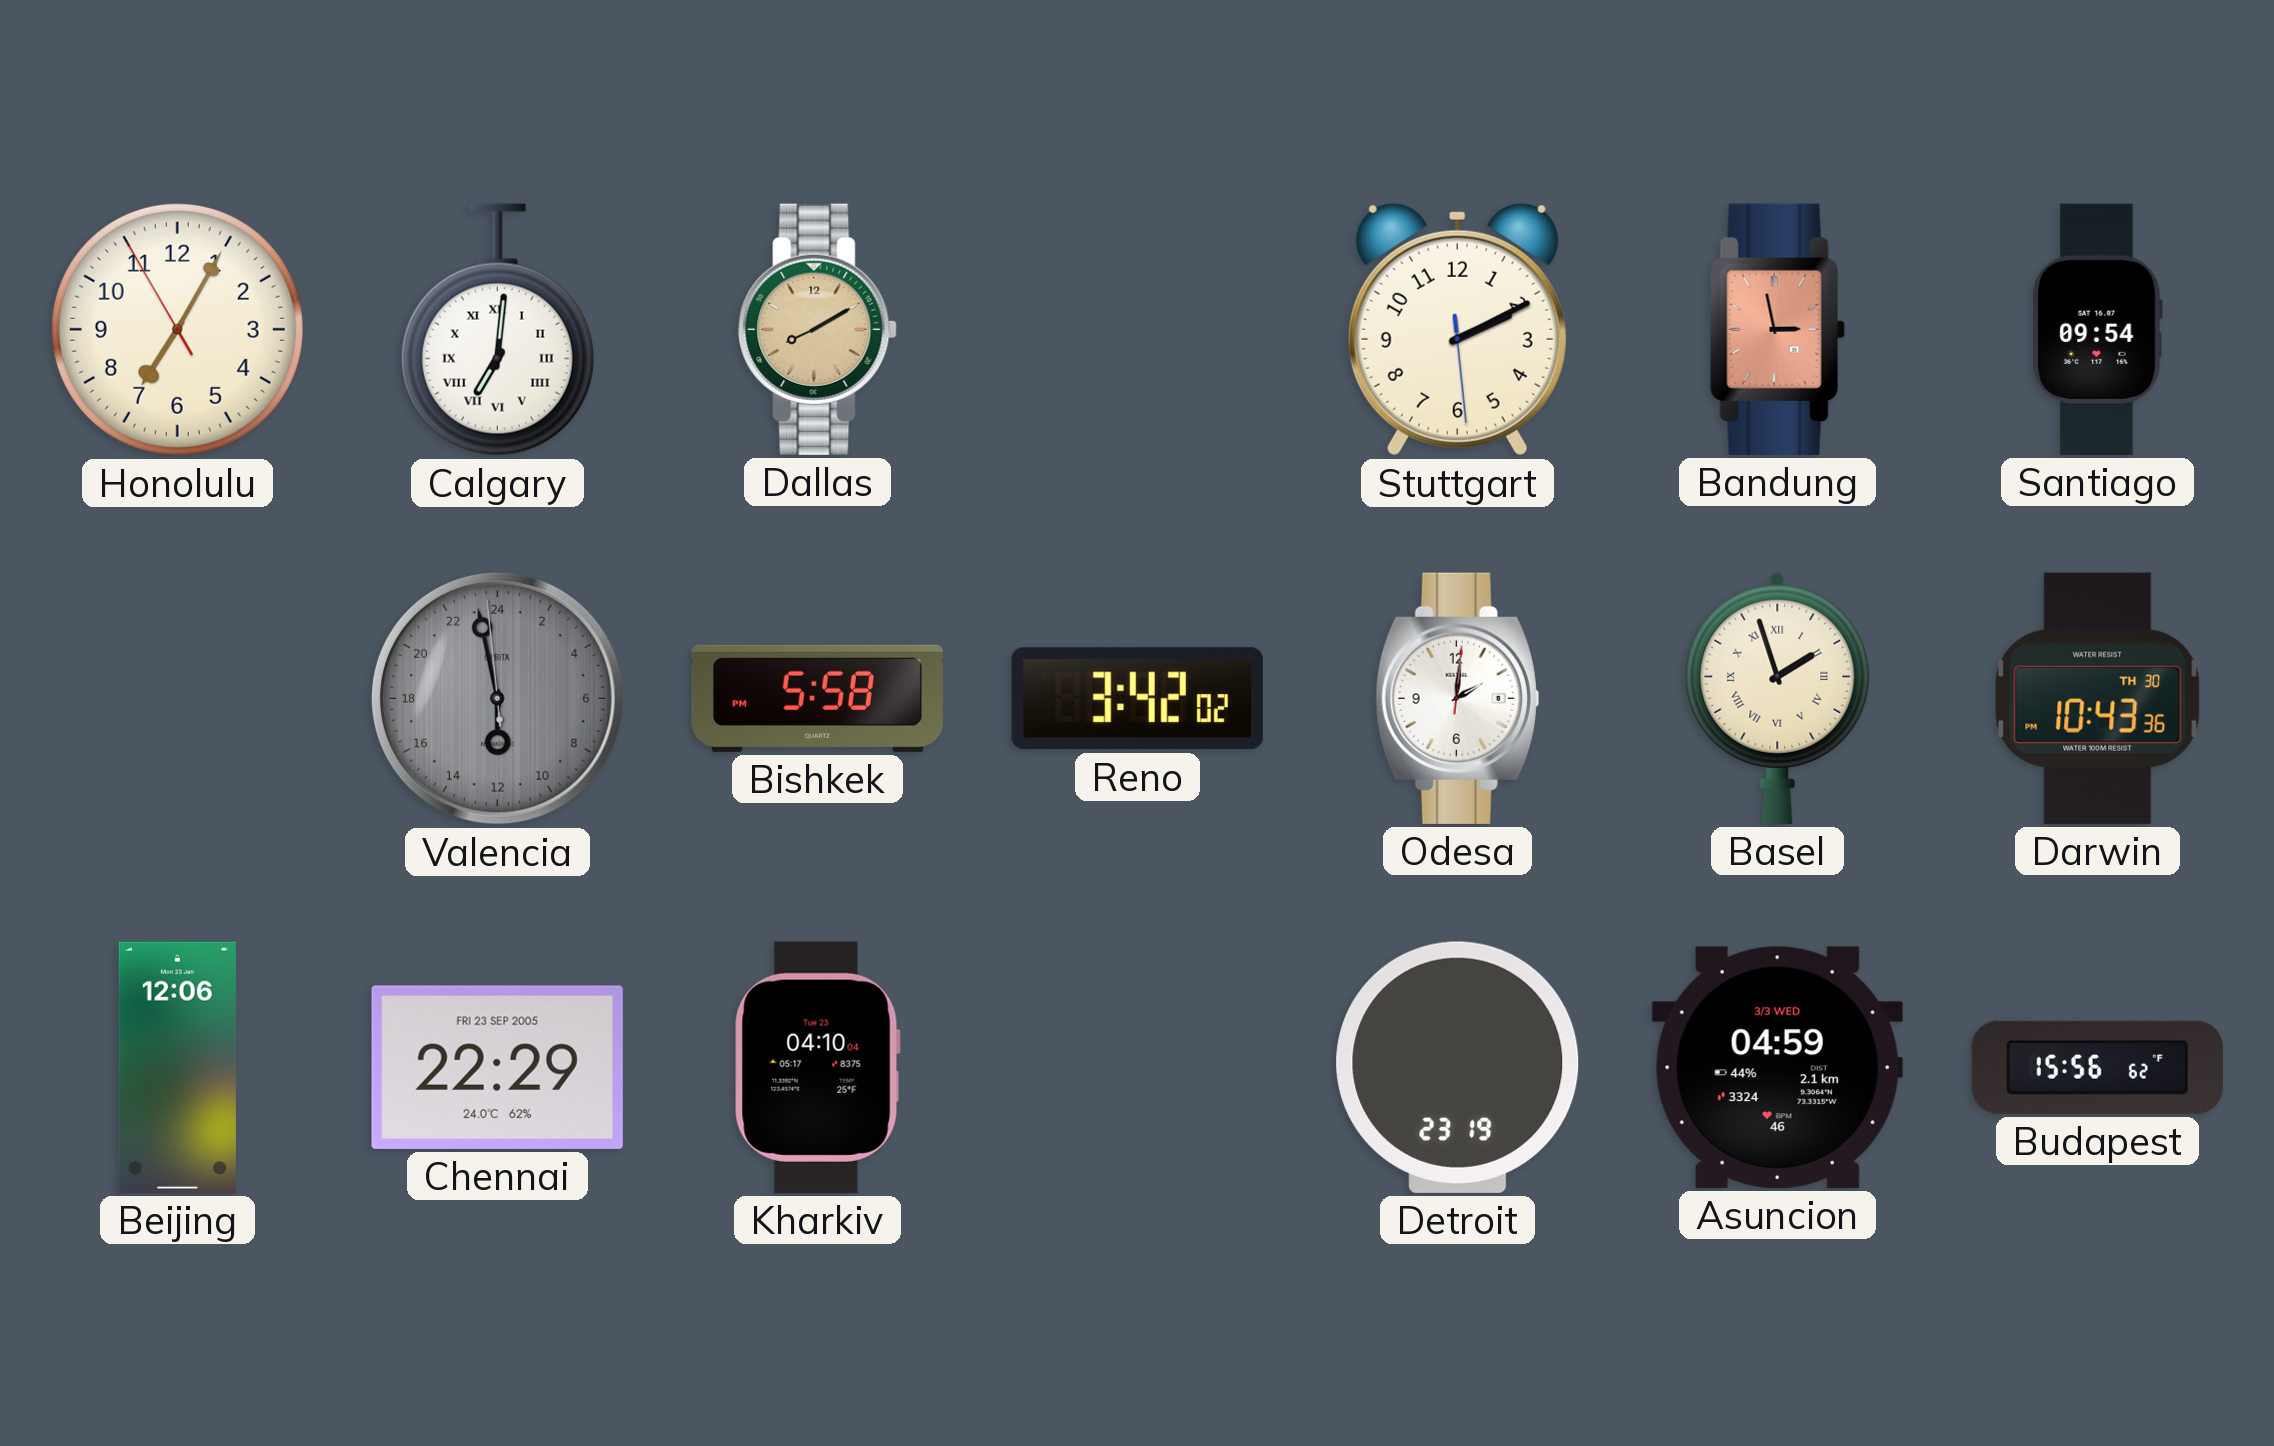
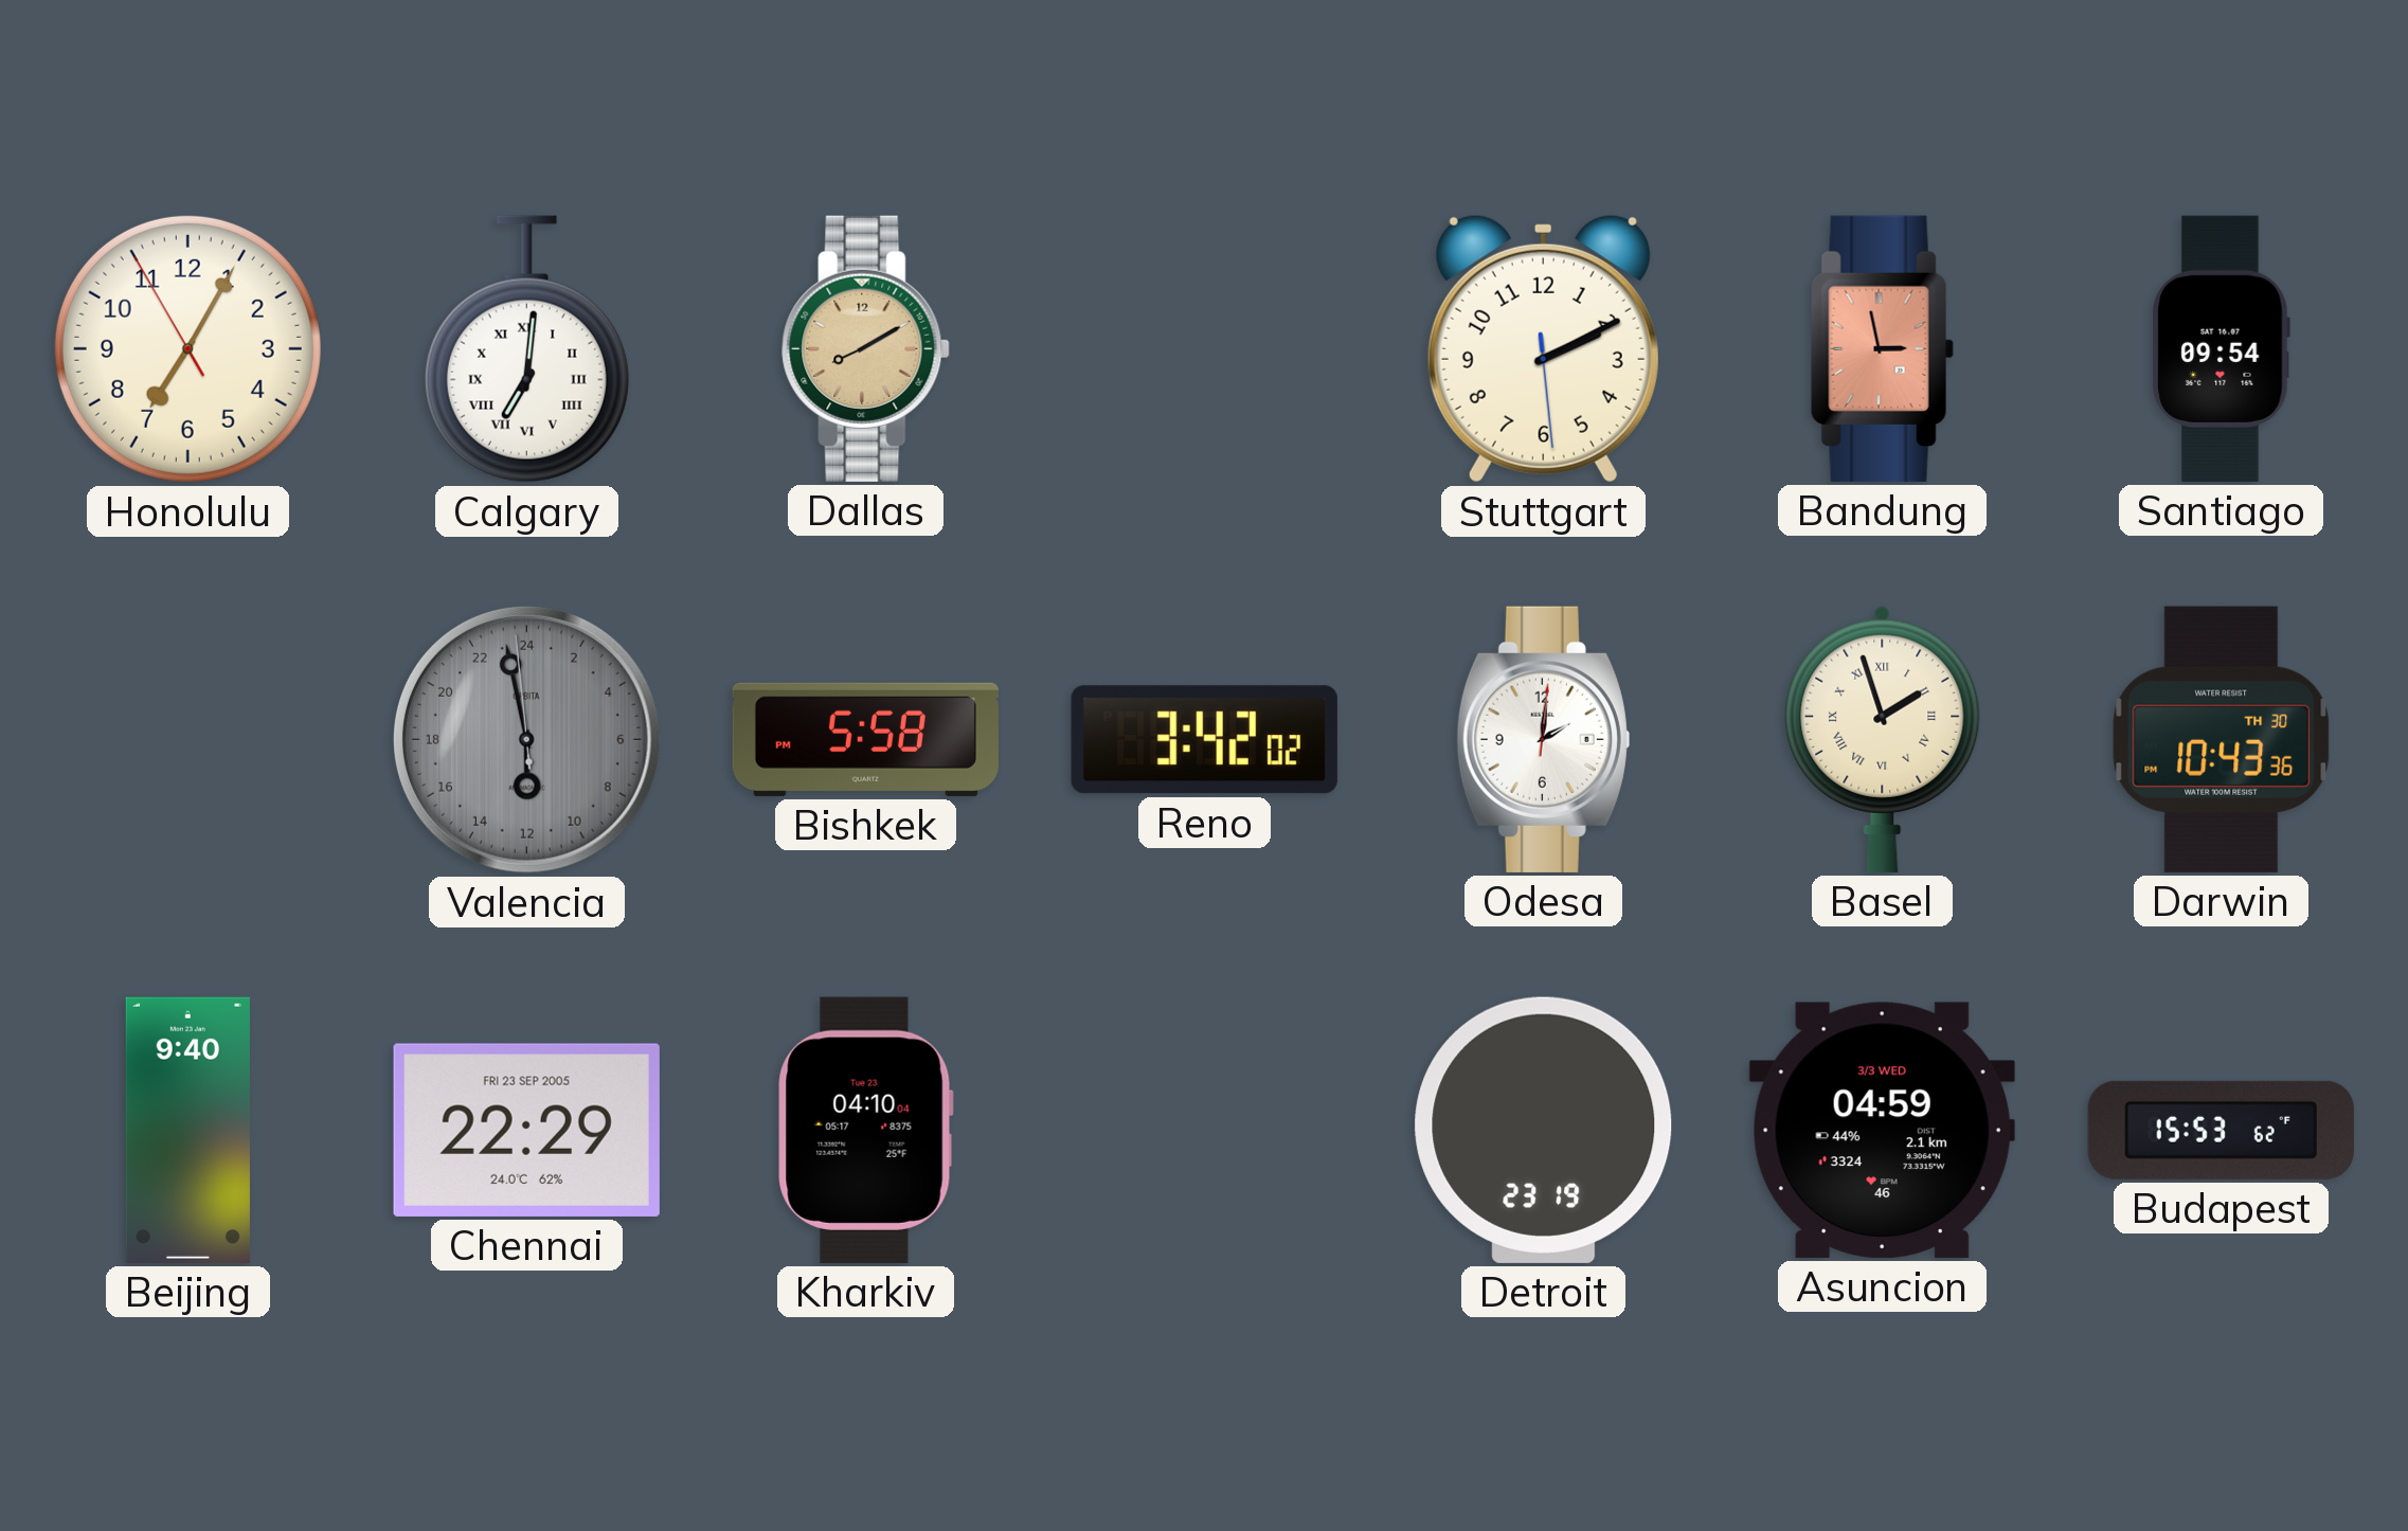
Beijing: 12:06 -> 9:40
Budapest: 15:56 -> 15:53
